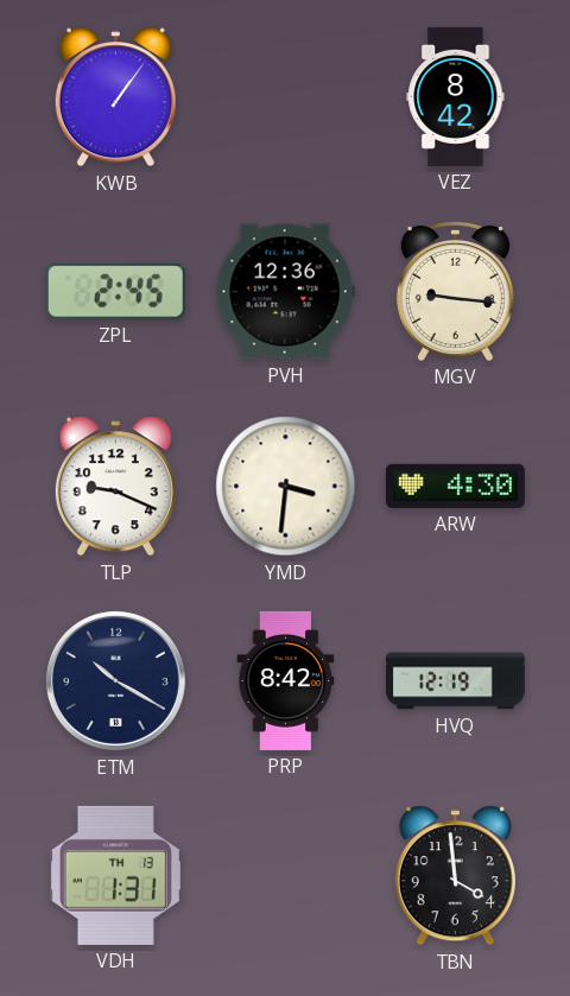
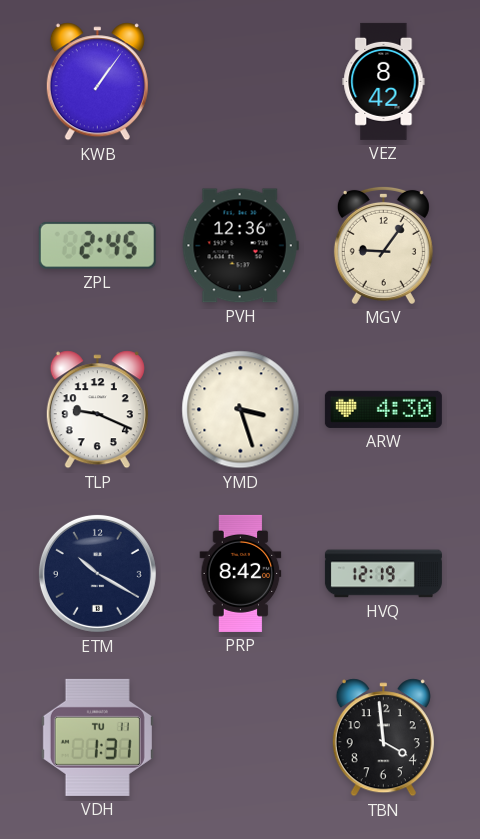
MGV: 9:16 -> 9:06
YMD: 3:31 -> 3:27
VDH date: TH 13 -> TU 11
